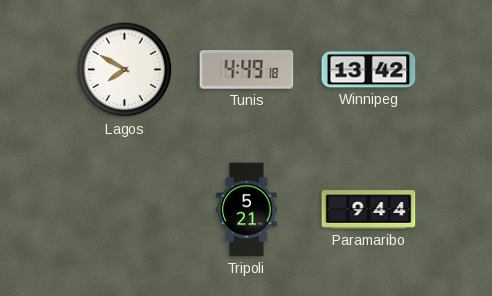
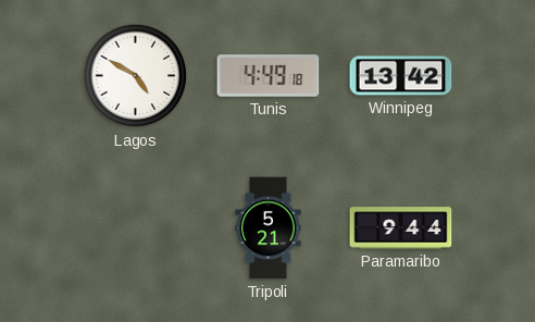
Lagos: 7:50 -> 4:50
